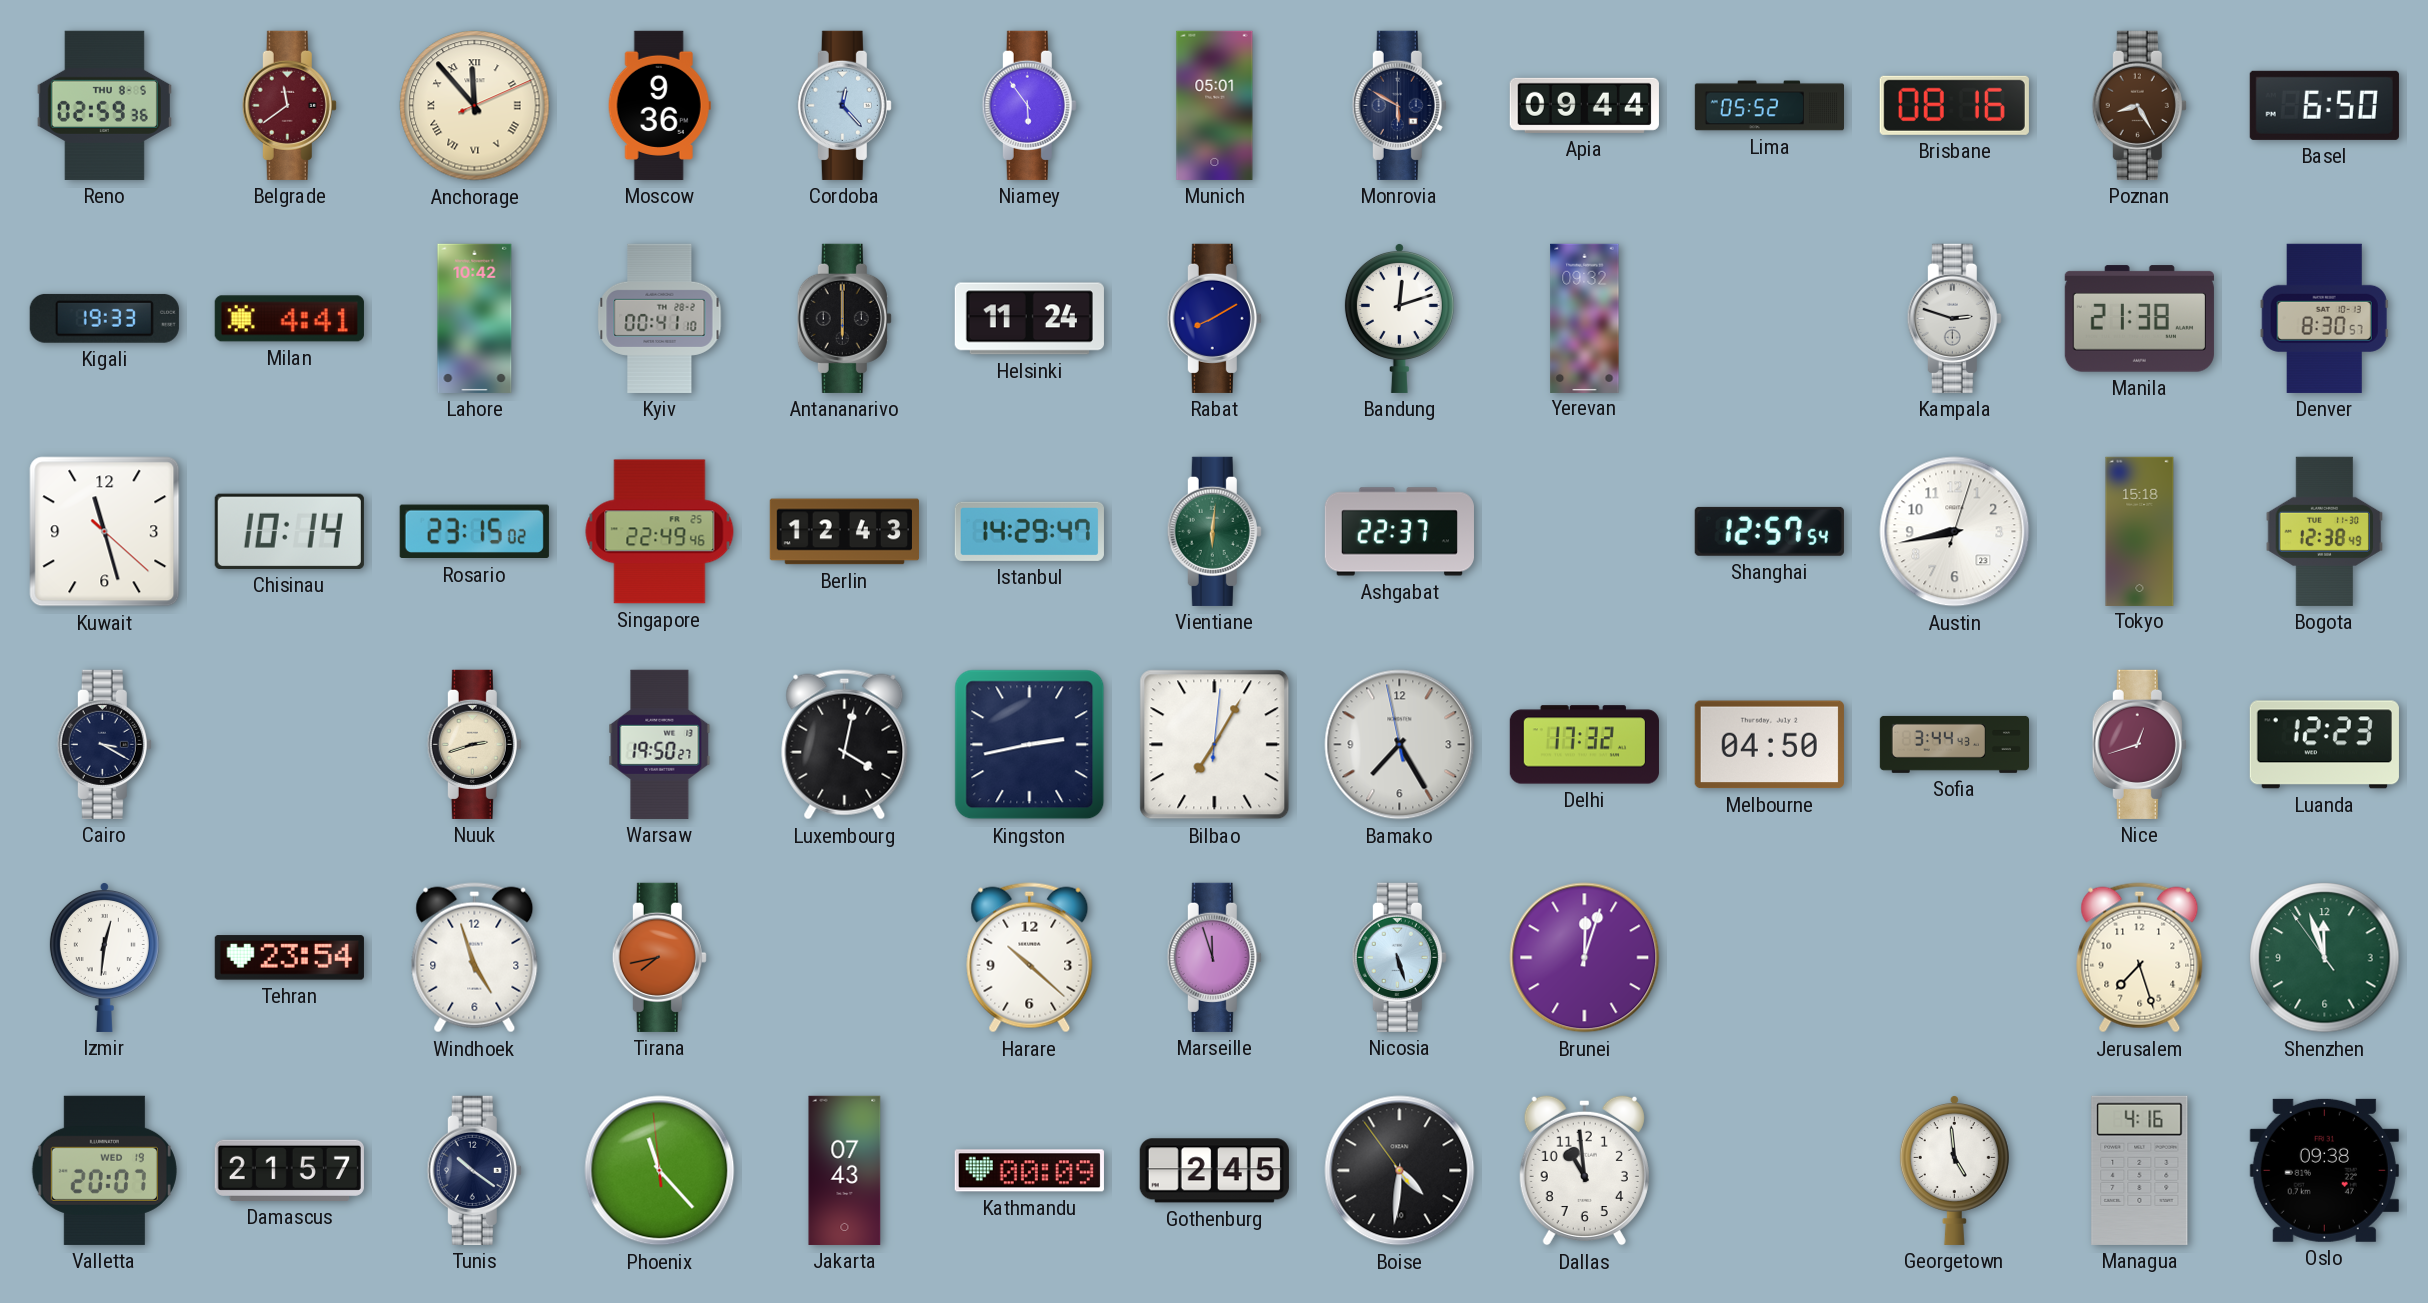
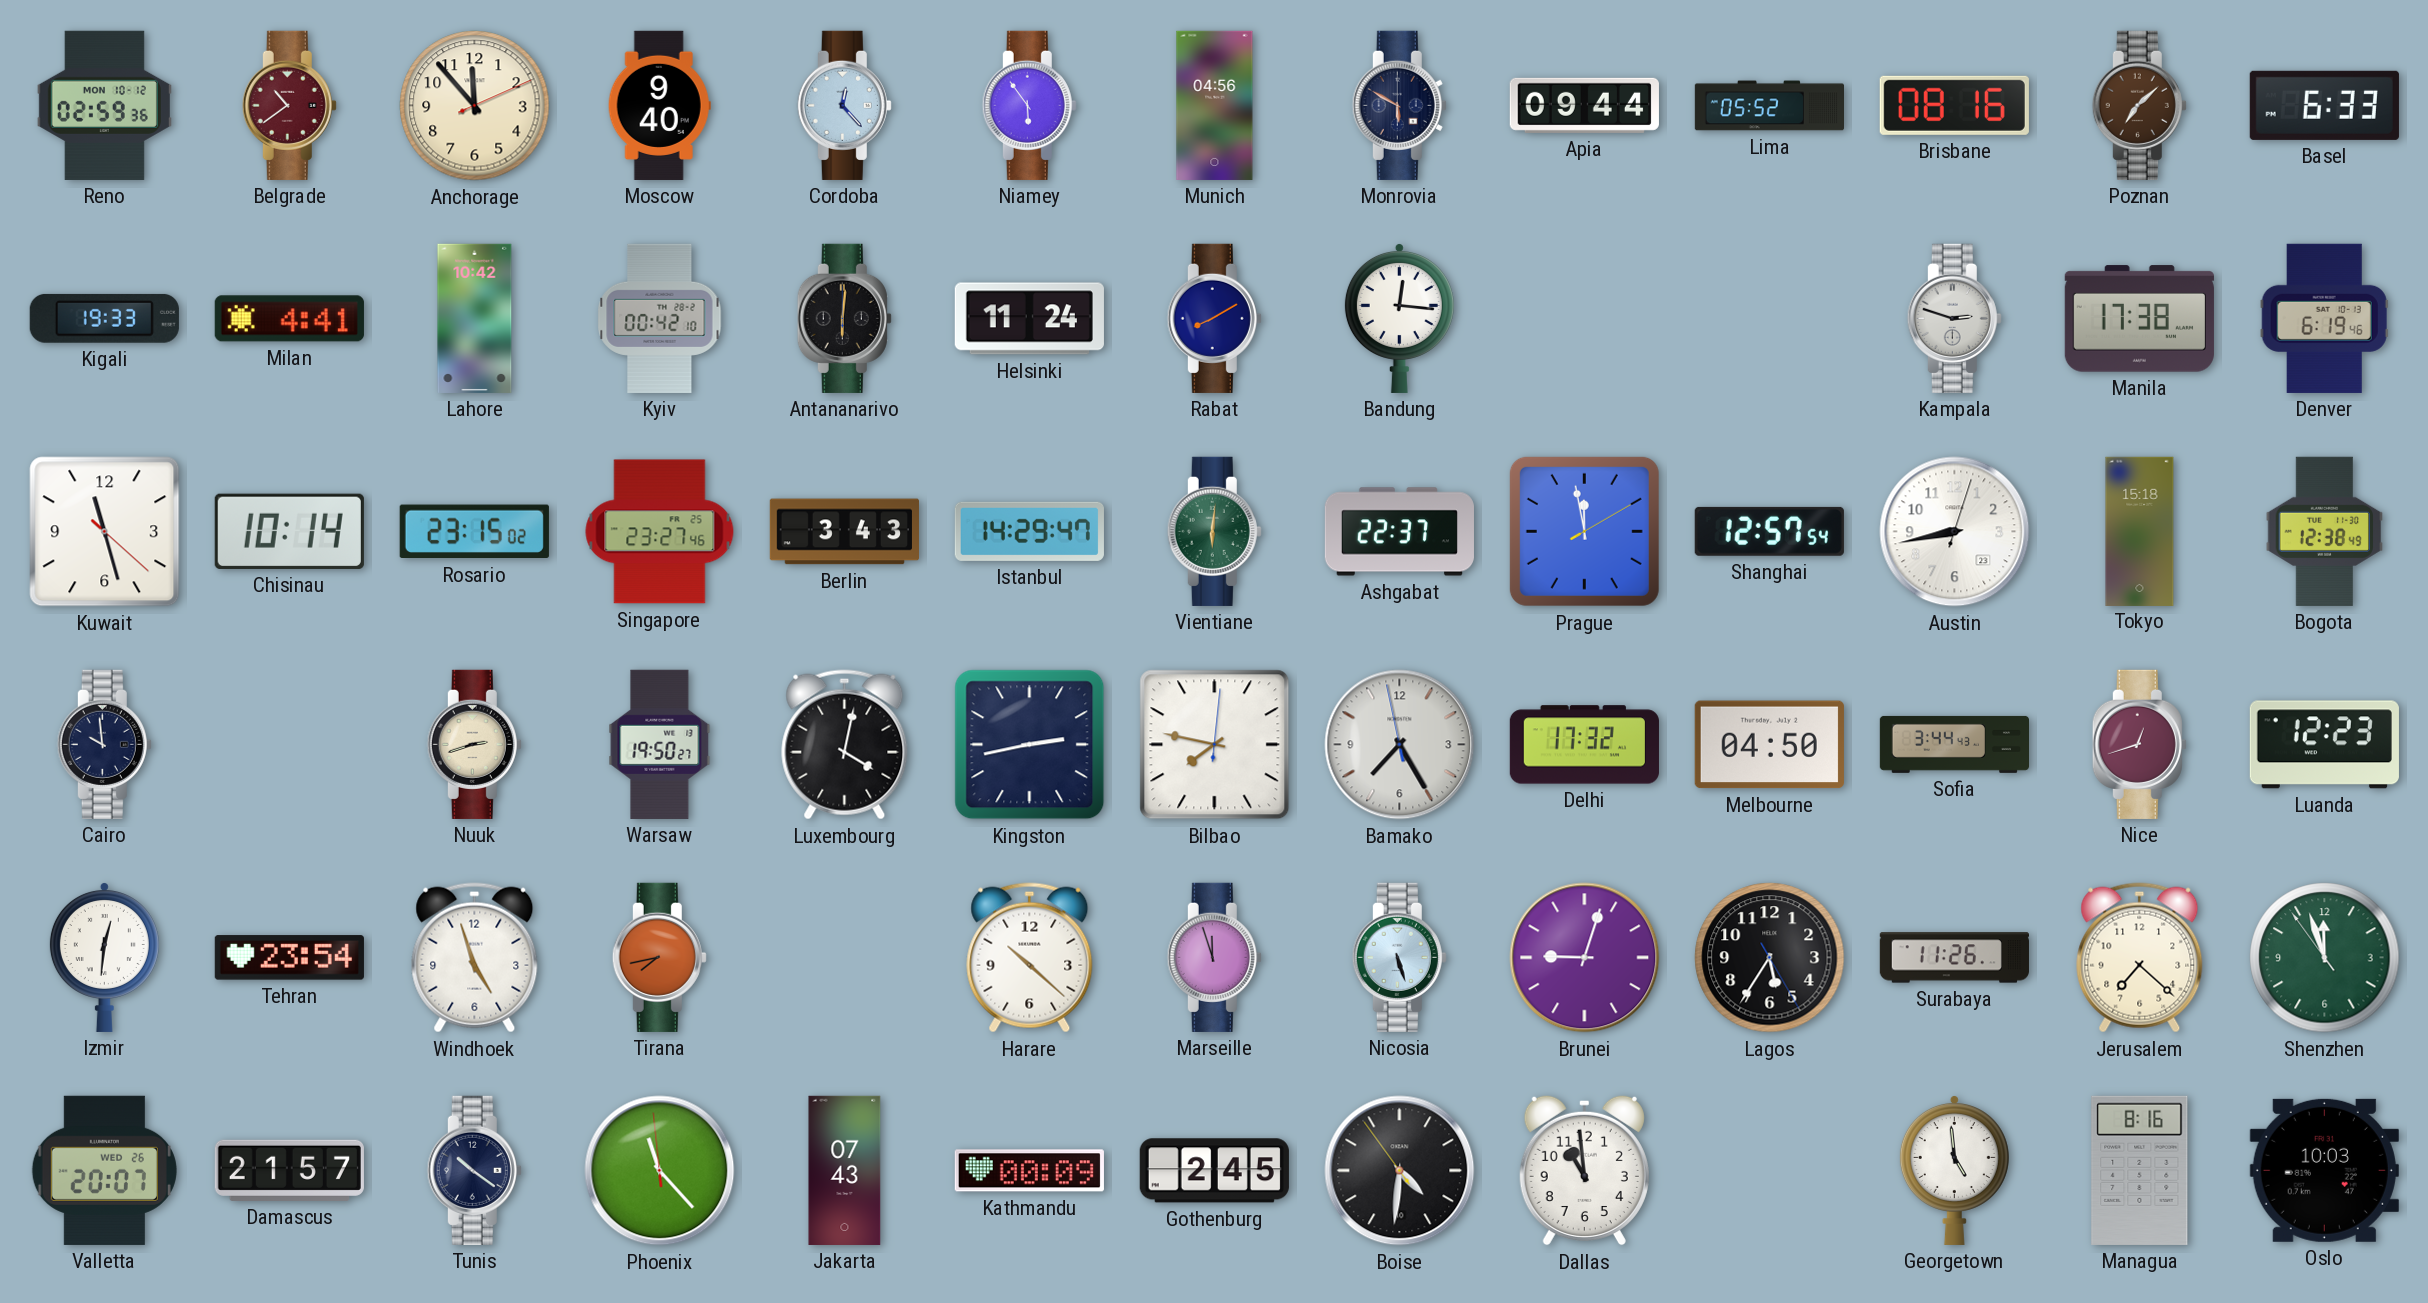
Reno date: THU 8-5 -> MON 10-12
Belgrade: 11:39 -> 10:39
Anchorage numerals: Roman -> Arabic
Moscow: 9:36 -> 9:40
Munich: 05:01 -> 04:56
Poznan: 8:25 -> 7:08
Basel: 6:50 -> 6:33
Kyiv: 00:41 -> 00:42
Antananarivo: 6:00 -> 6:01
Bandung: 12:12 -> 12:16
Yerevan: 09:32 -> none
Manila: 21:38 -> 17:38
Denver: 8:30 -> 6:19
Singapore: 22:49 -> 23:27
Berlin: 12:43 -> 3:43
Prague: none -> 11:58
Cairo: 3:20 -> 9:59
Bilbao: 7:05 -> 7:47
Brunei: 12:03 -> 9:03
Lagos: none -> 5:35
Surabaya: none -> 11:26
Jerusalem: 7:27 -> 7:22
Valletta date: WED 19 -> WED 26
Managua: 4:16 -> 8:16
Oslo: 09:38 -> 10:03
